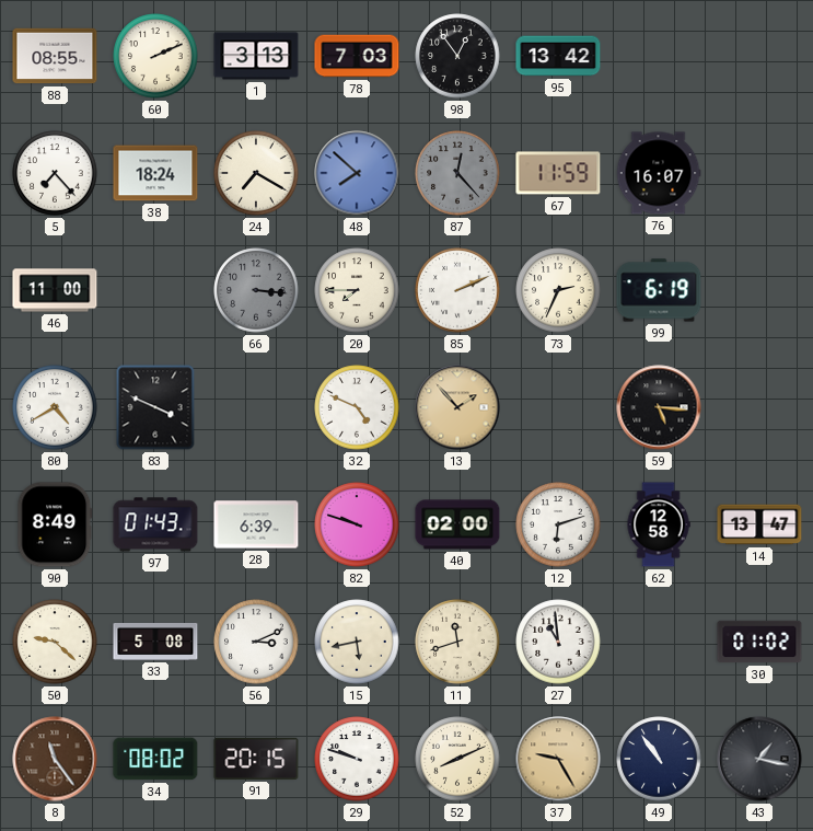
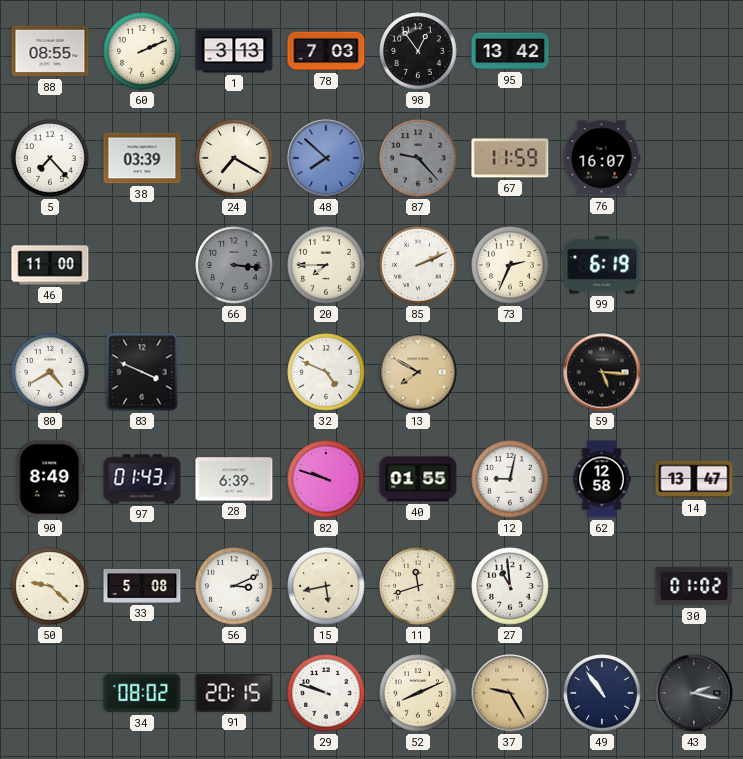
38: 18:24 -> 03:39
87: 12:23 -> 9:23
13: 1:53 -> 7:50
40: 02:00 -> 01:55
12: 6:12 -> 9:02
8: 11:24 -> none
43: 1:17 -> 2:17
